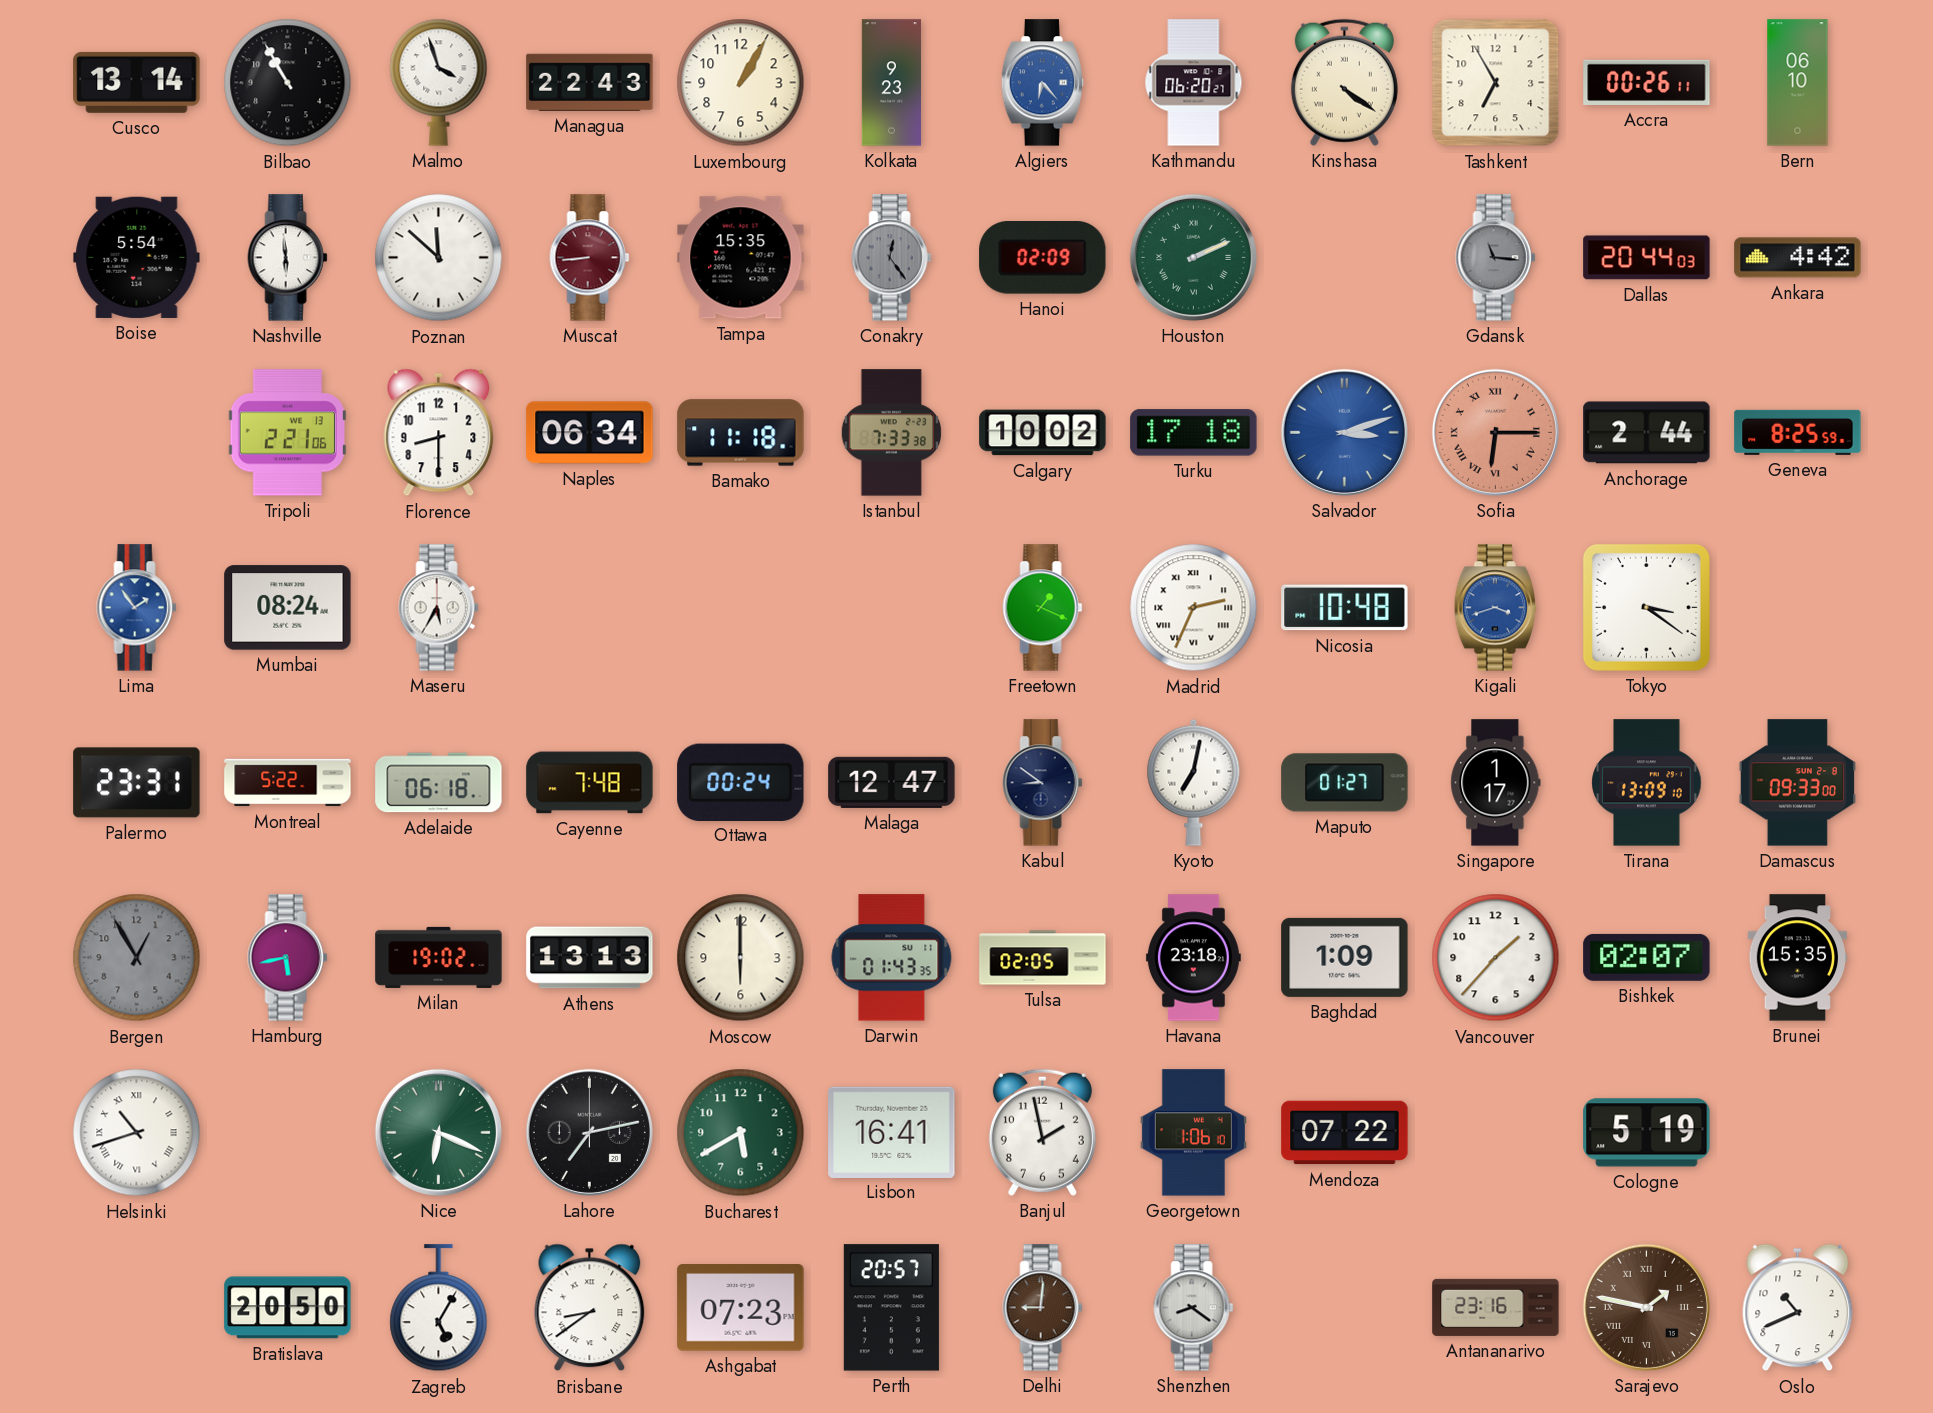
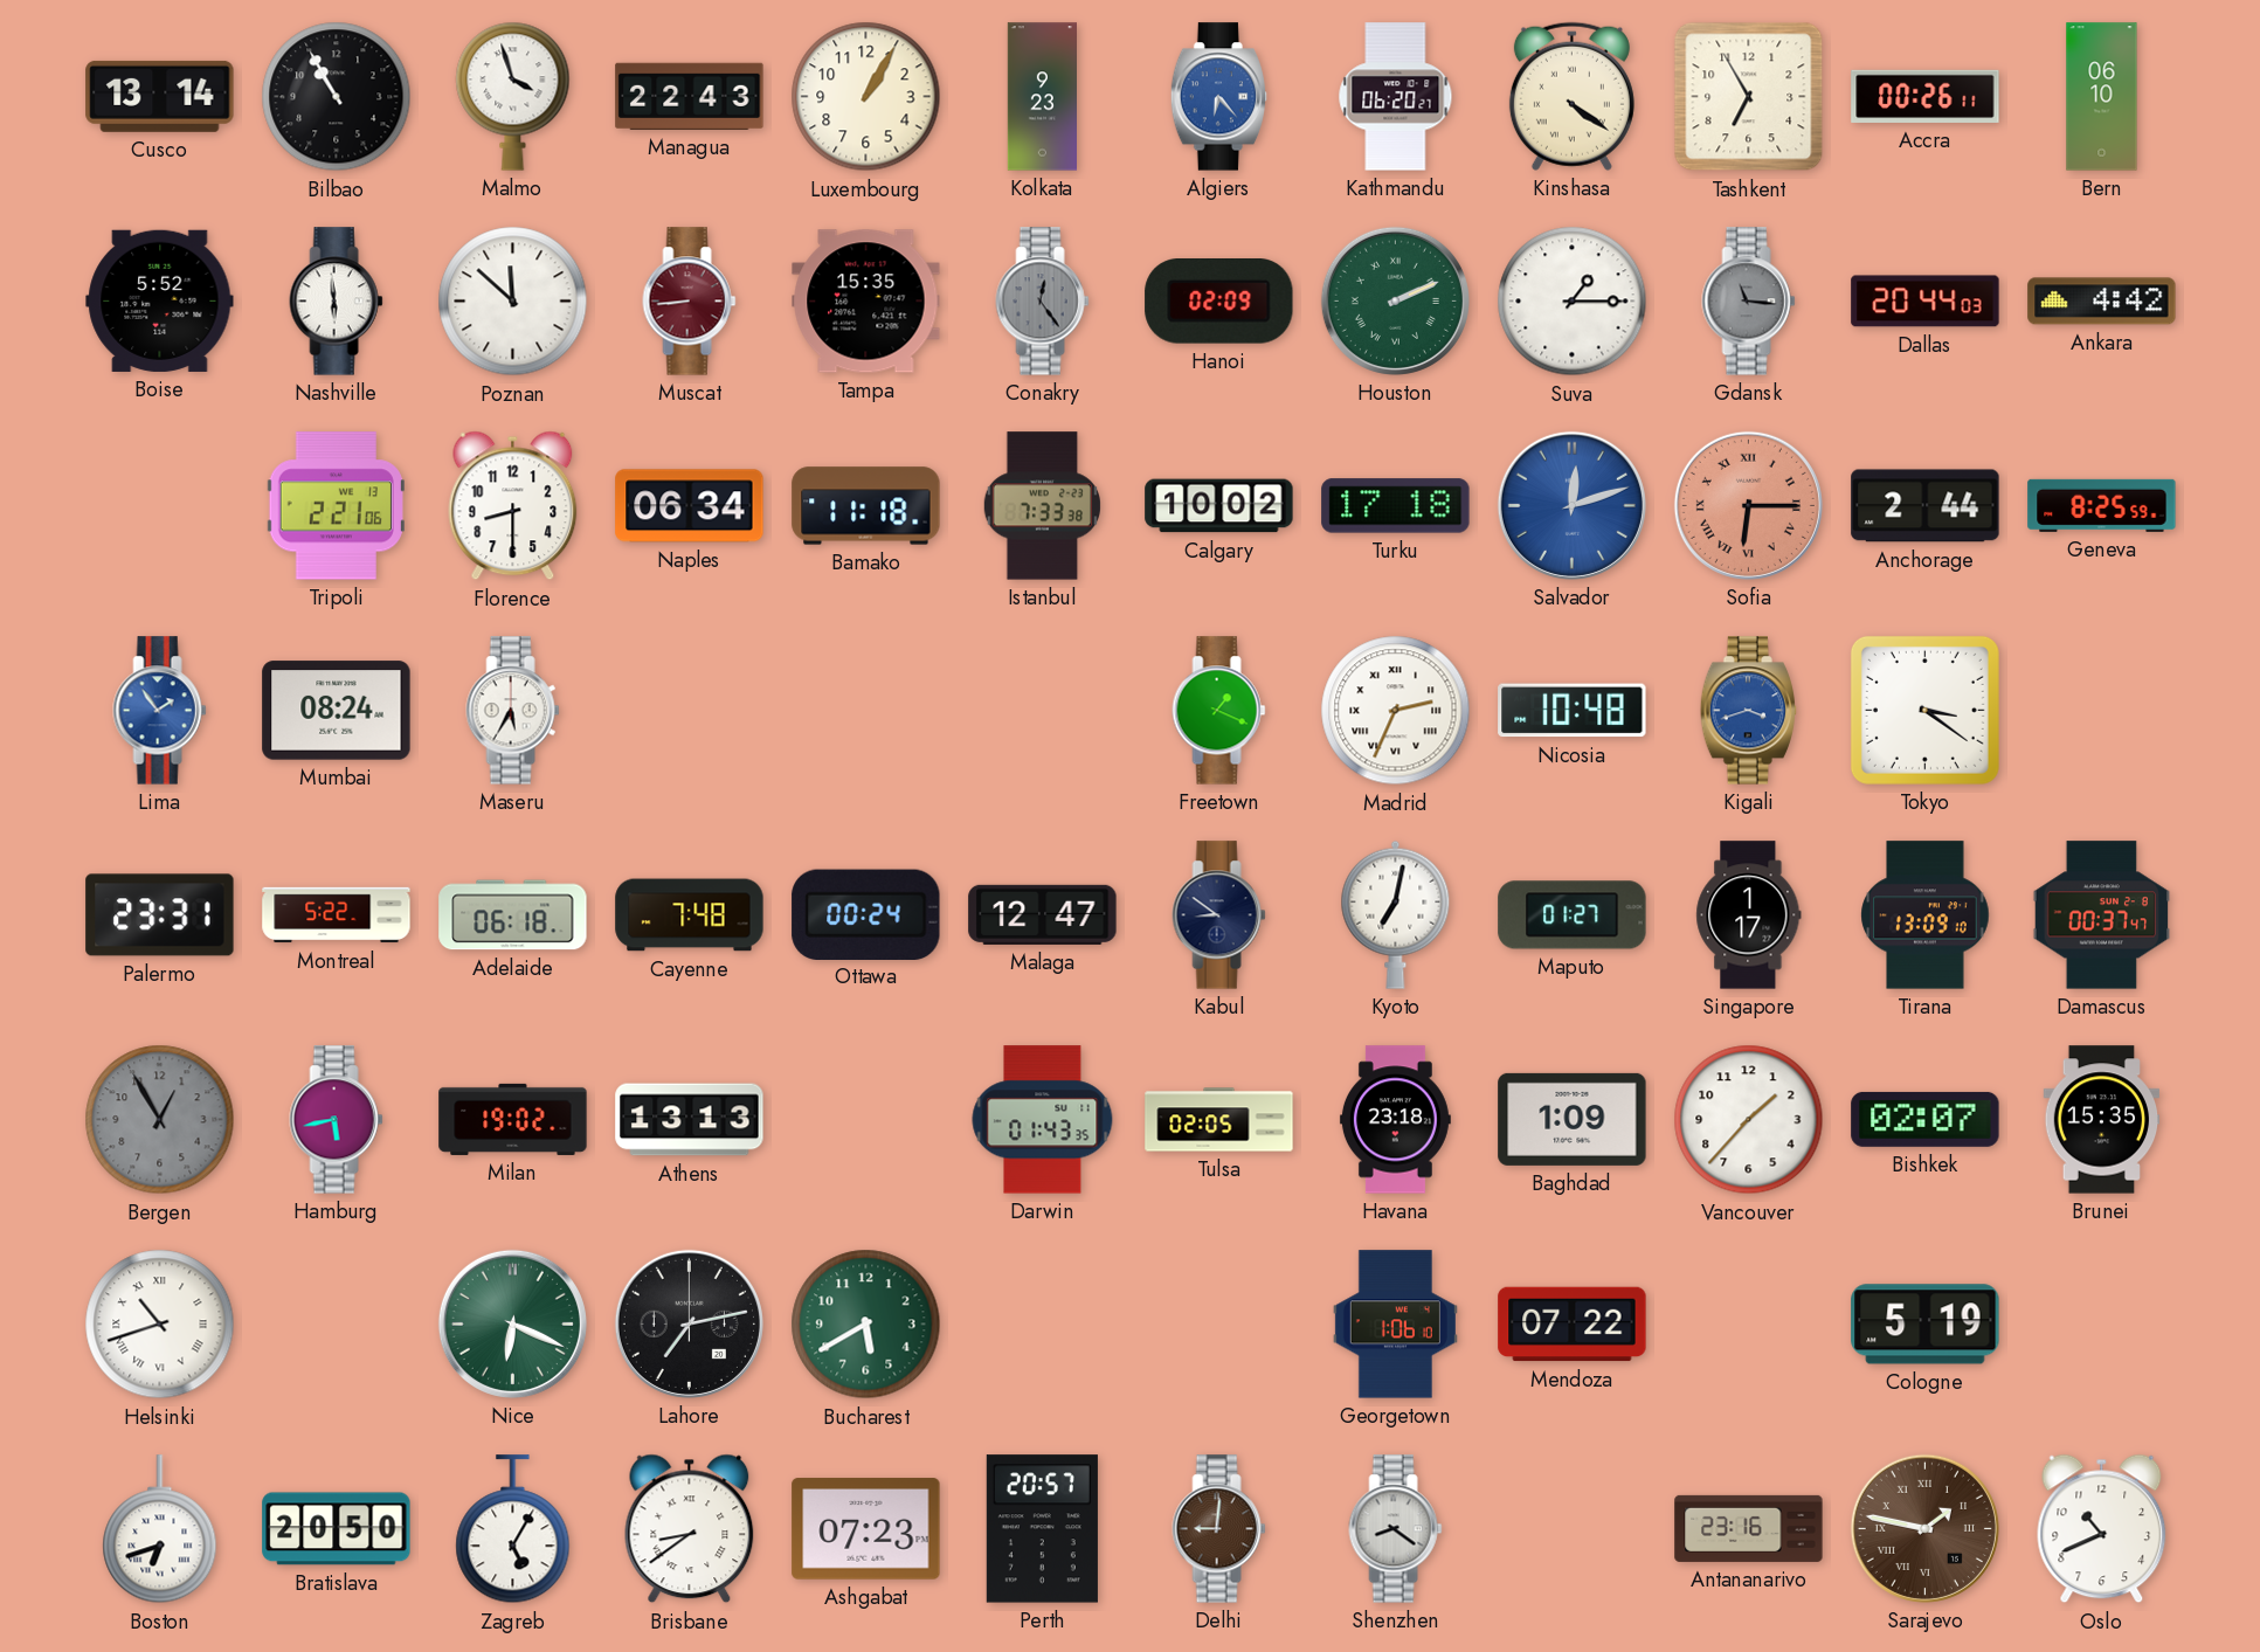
Boise: 5:54 -> 5:52
Suva: none -> 1:15
Salvador: 3:12 -> 12:12
Damascus: 09:33 -> 00:37
Moscow: 6:00 -> none
Lisbon: 16:41 -> none
Banjul: 1:58 -> none
Boston: none -> 6:42
